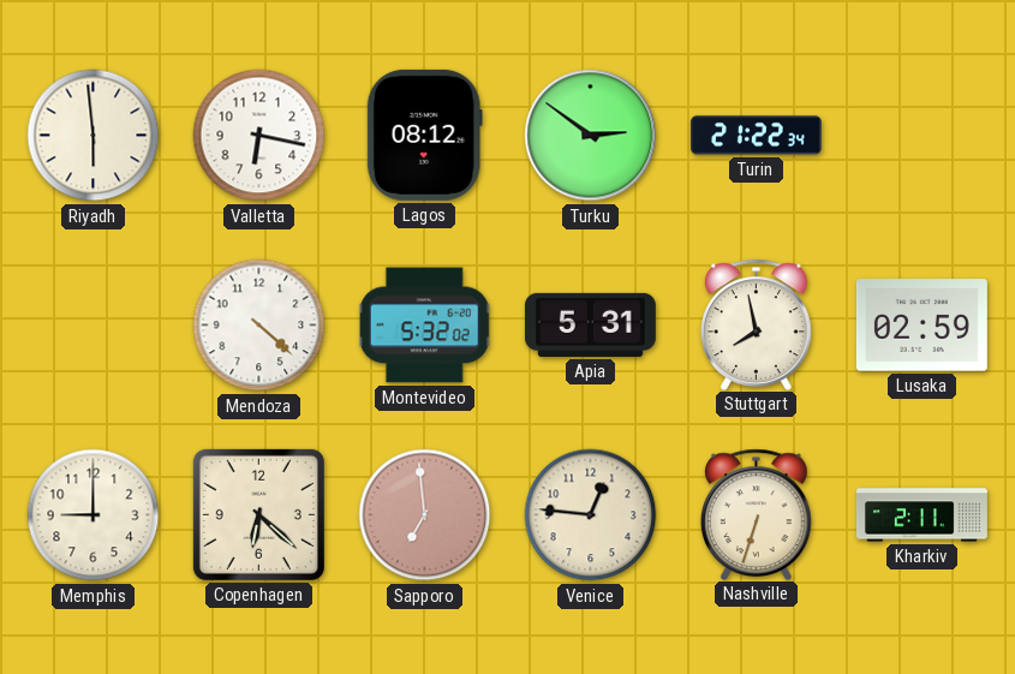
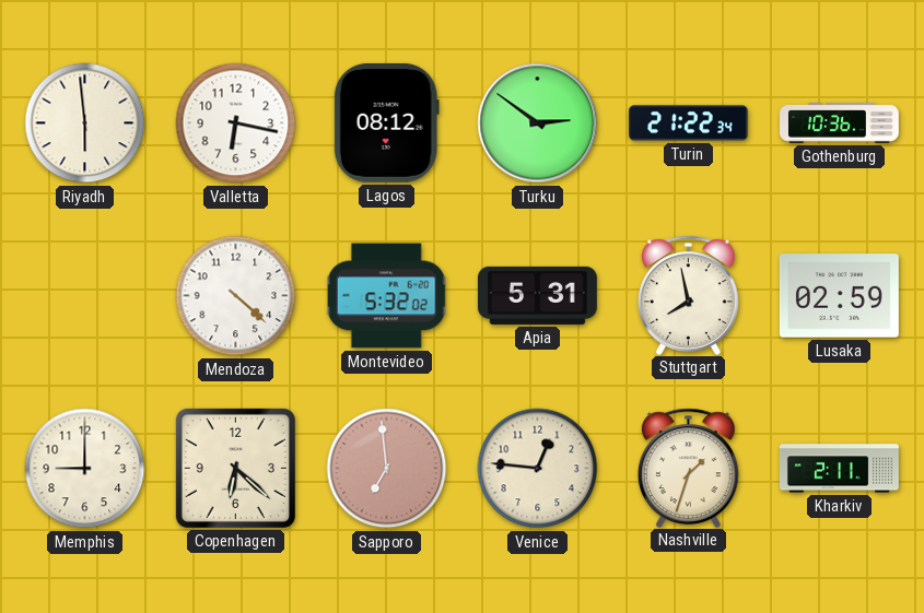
Gothenburg: none -> 10:36
Nashville: 6:33 -> 1:33
